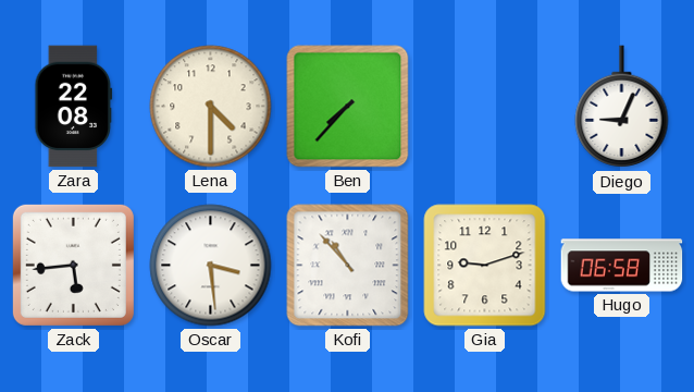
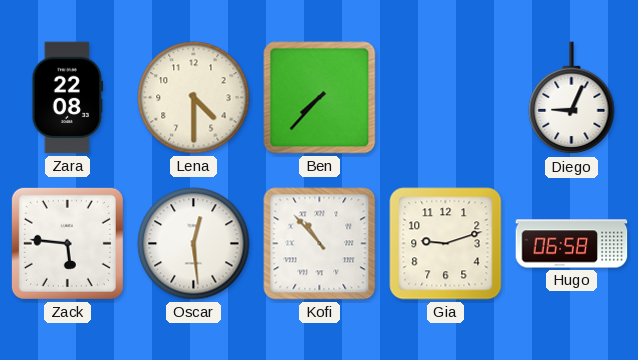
Zack: 5:44 -> 5:46
Oscar: 3:29 -> 12:29
